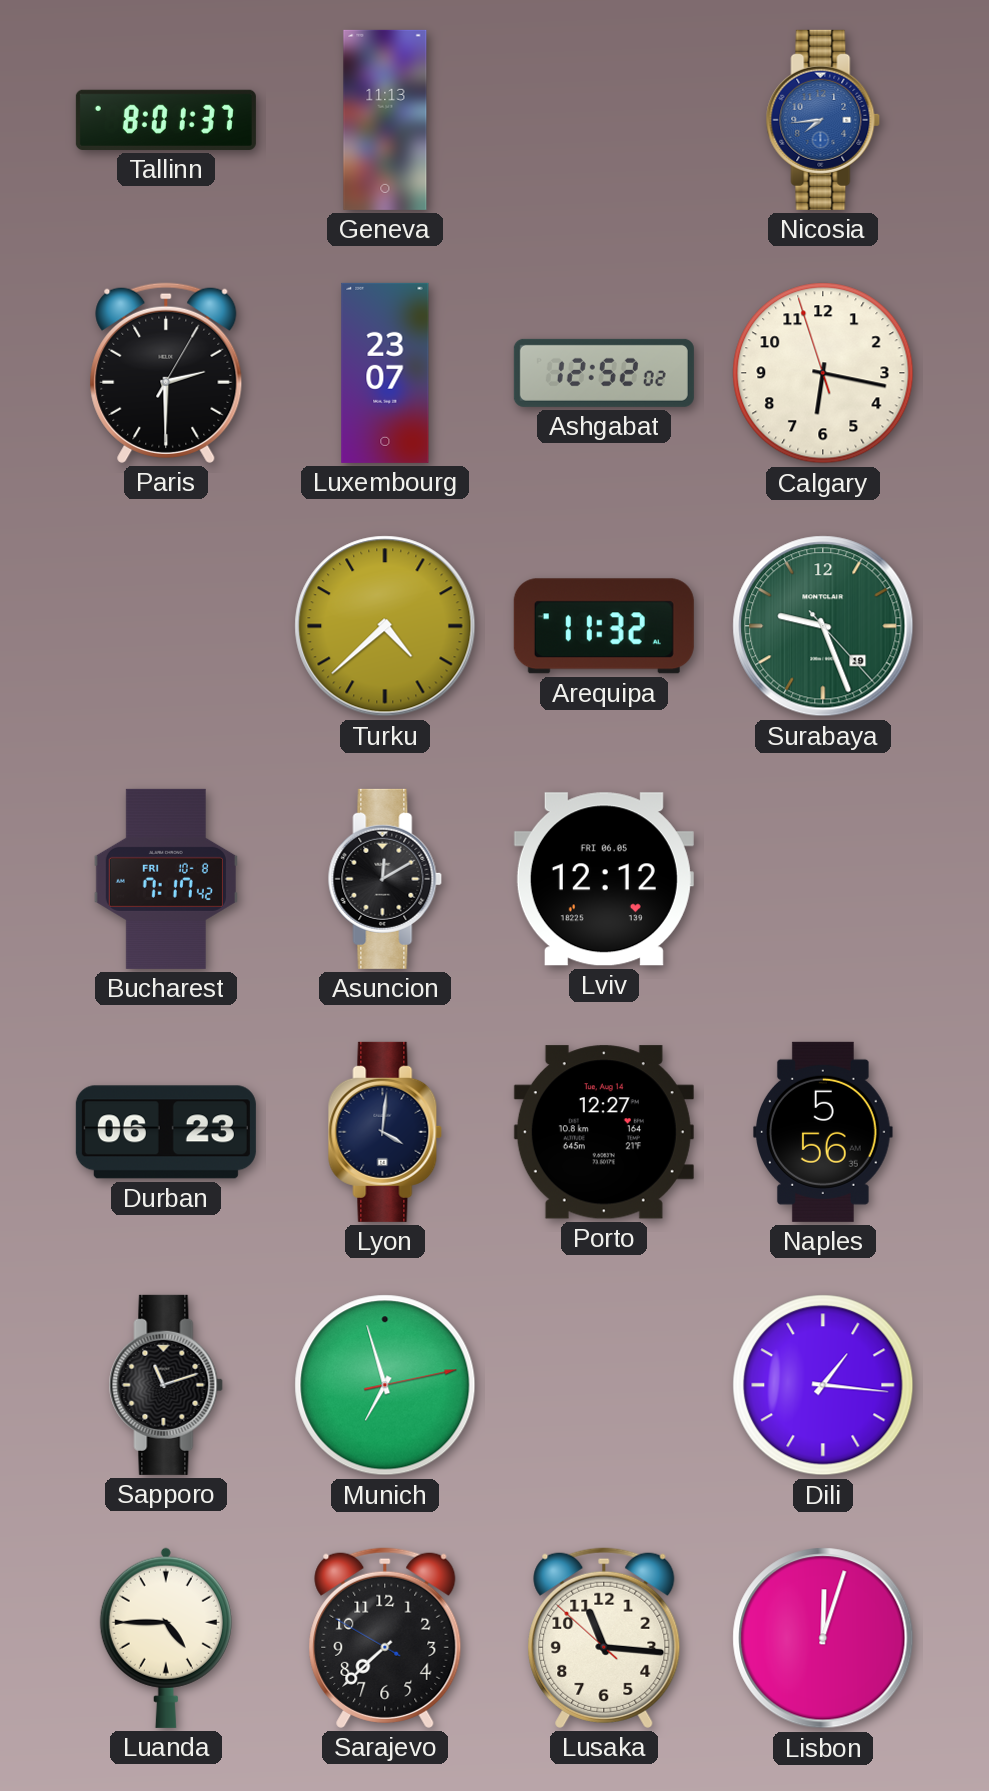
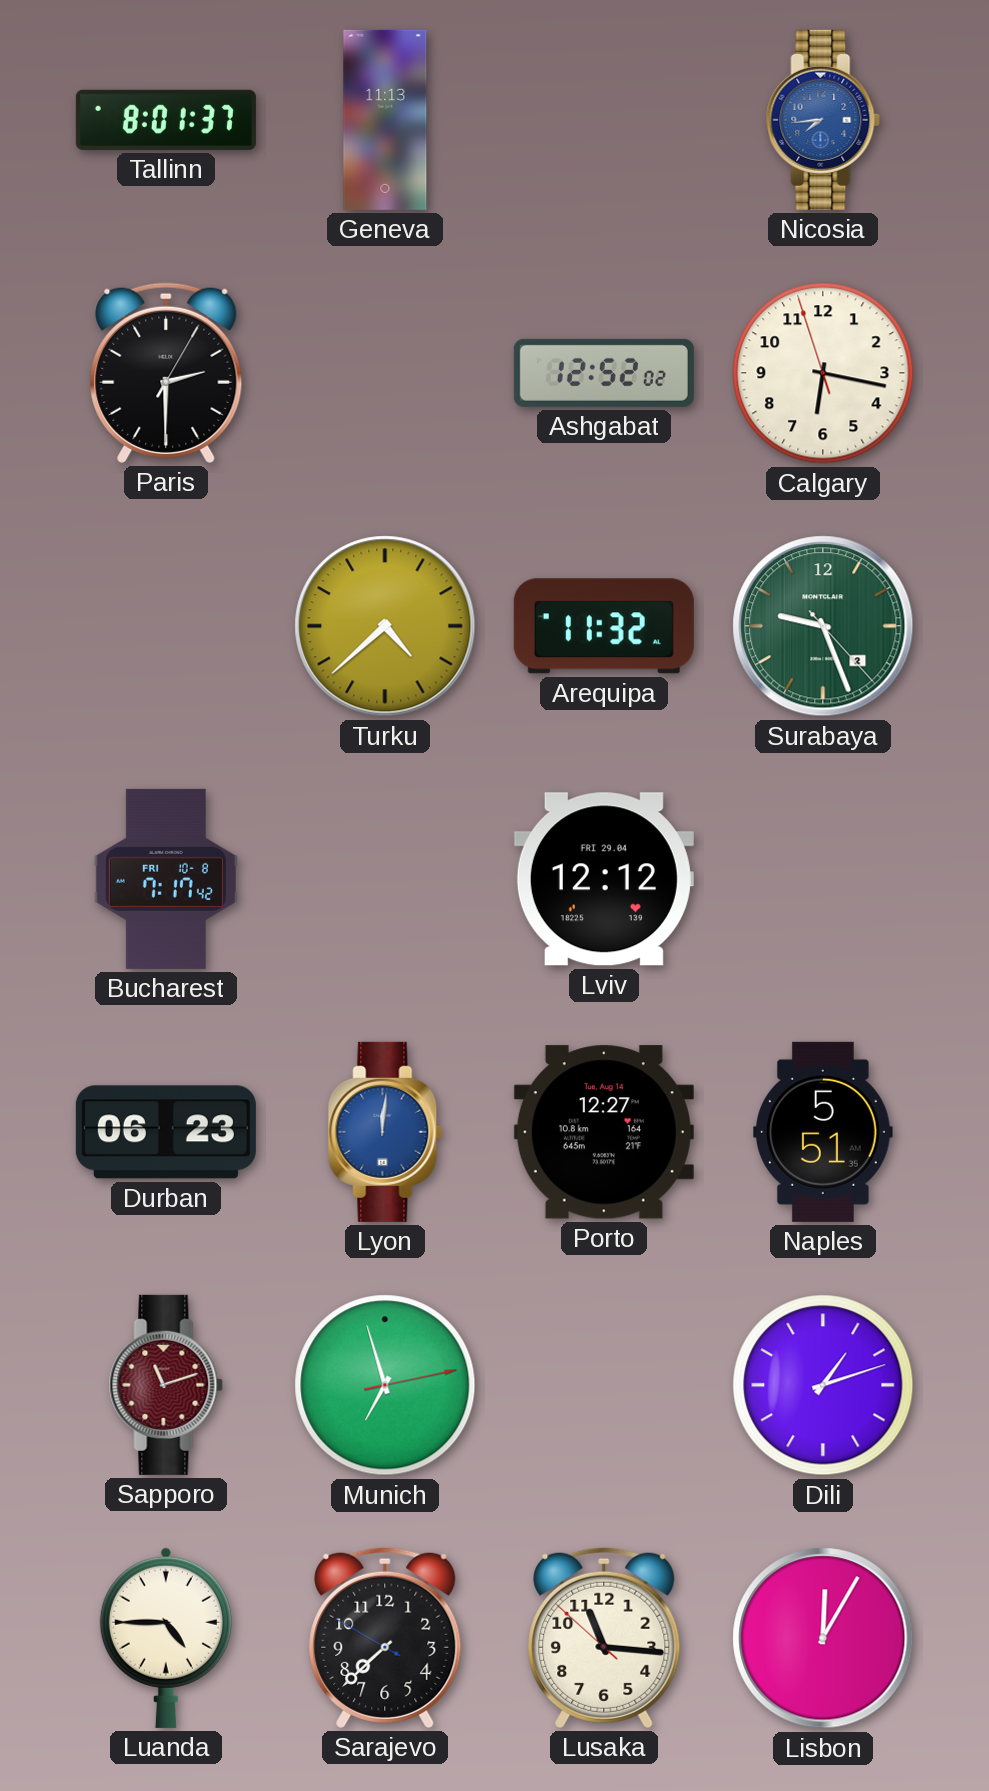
Luxembourg: 23:07 -> none
Surabaya date: 19 -> 2
Asuncion: 12:10 -> none
Lviv date: FRI 06.05 -> FRI 29.04
Lyon: 4:01 -> 12:01
Lyon dial: navy -> blue
Naples: 5:56 -> 5:51
Sapporo dial: black -> burgundy
Dili: 1:16 -> 1:12
Lisbon: 12:03 -> 12:05
